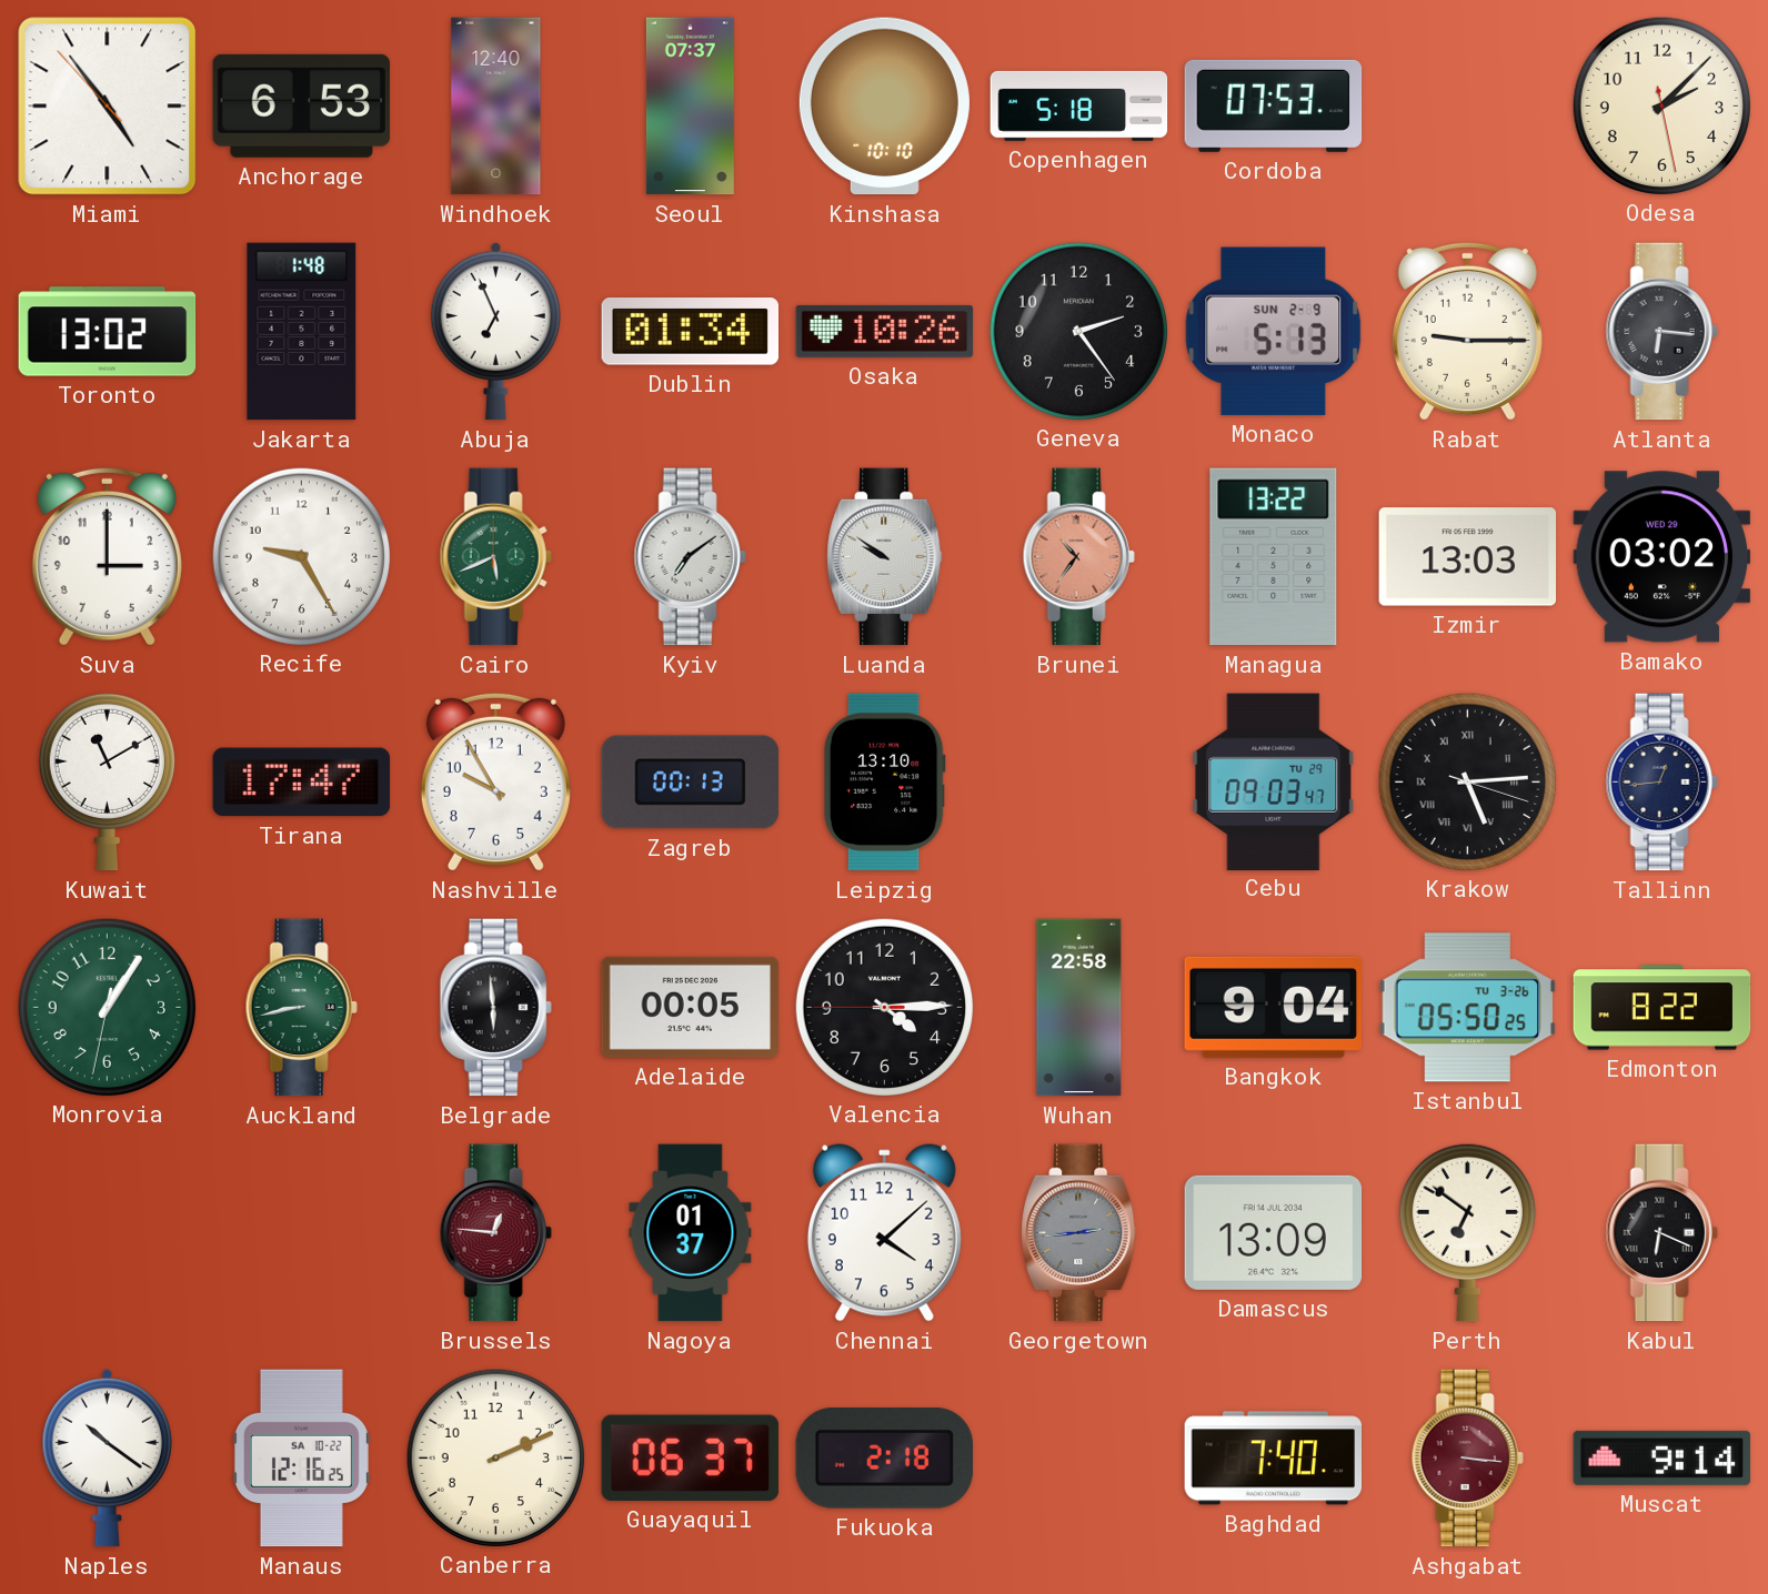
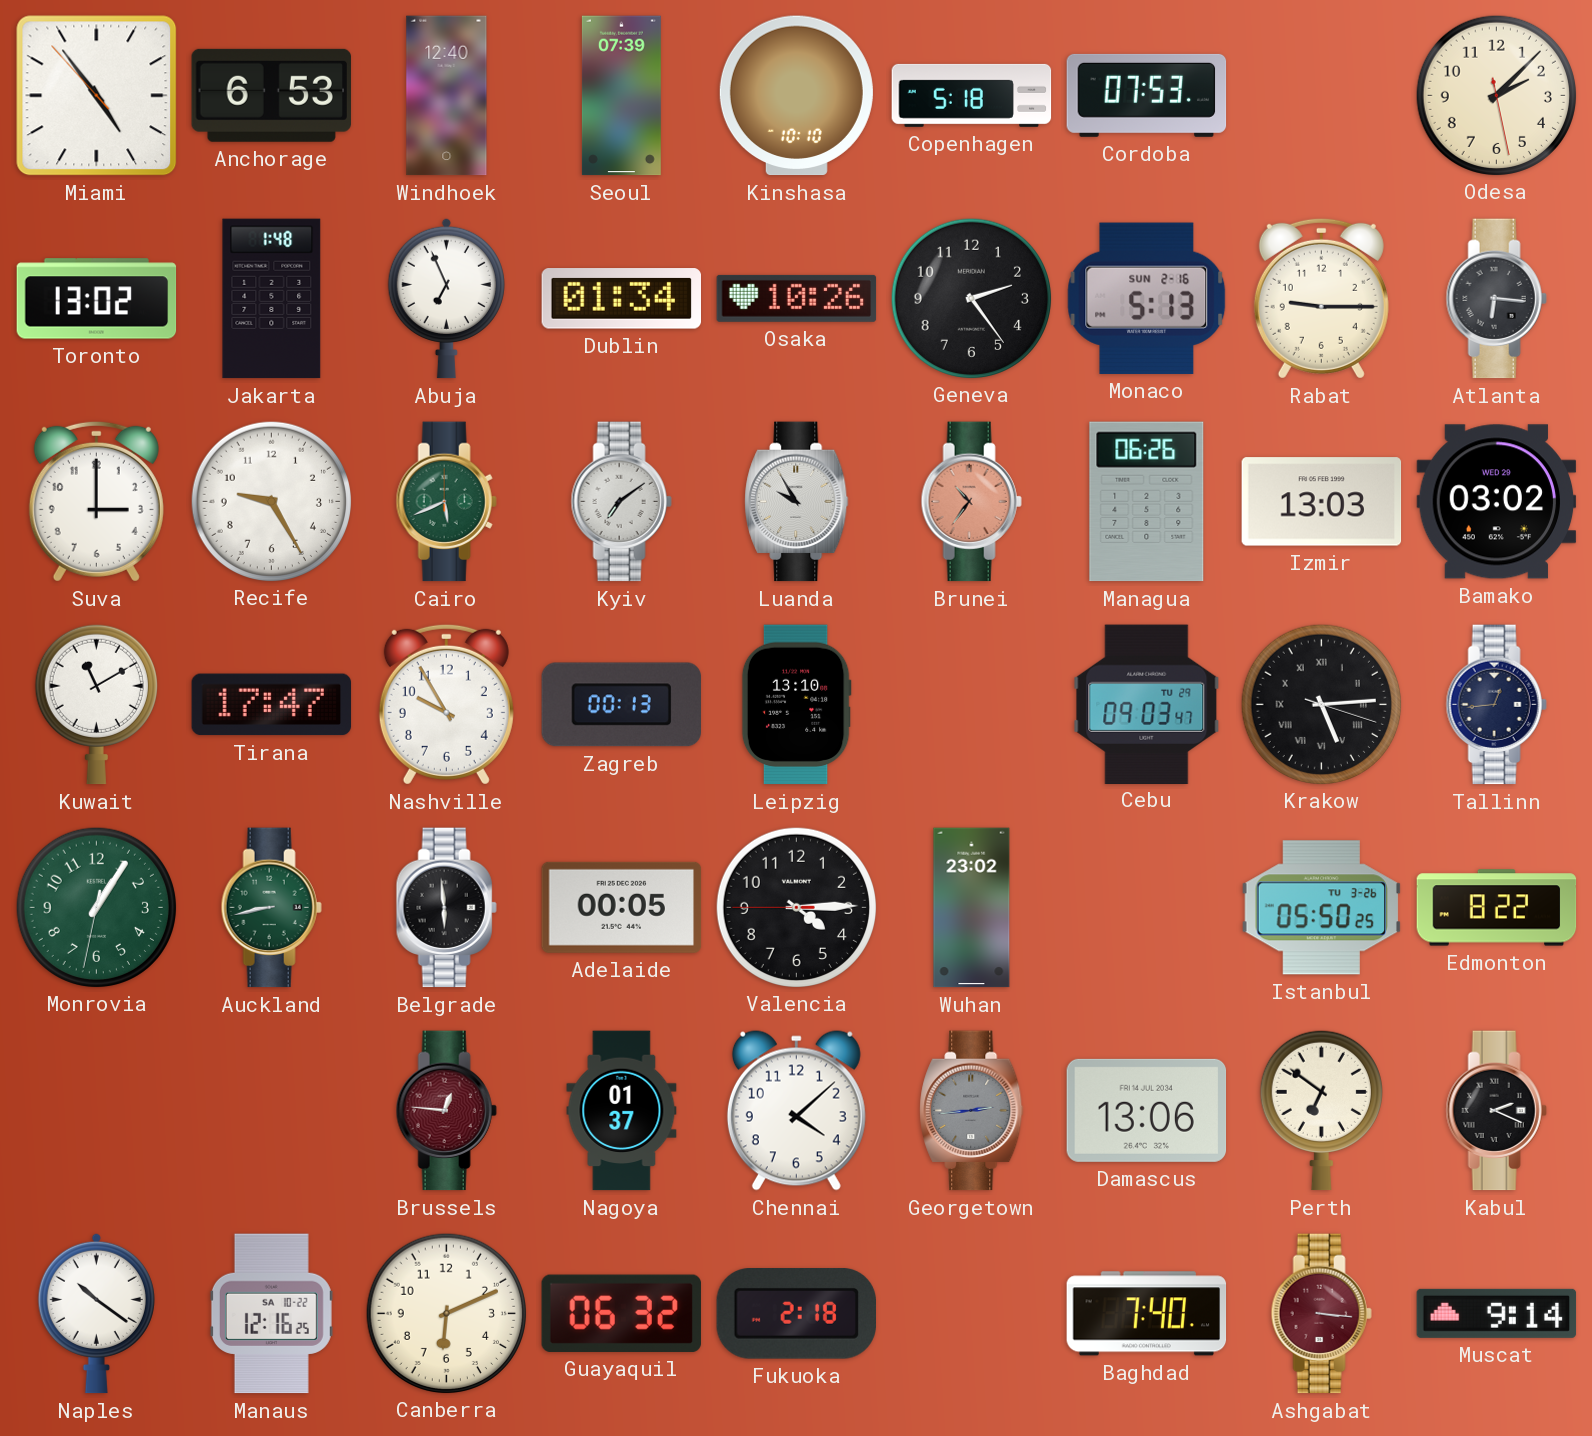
Seoul: 07:37 -> 07:39
Monaco date: SUN 2-9 -> SUN 2-16
Luanda: 9:51 -> 9:55
Managua: 13:22 -> 06:26
Wuhan: 22:58 -> 23:02
Bangkok: 9:04 -> none
Damascus: 13:09 -> 13:06
Kabul: 6:19 -> 2:19
Canberra: 2:11 -> 6:11
Guayaquil: 06:37 -> 06:32
